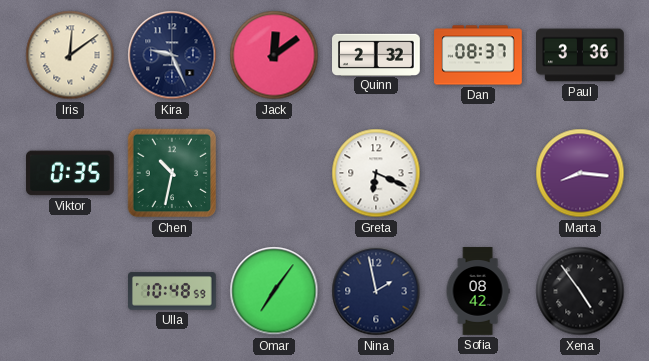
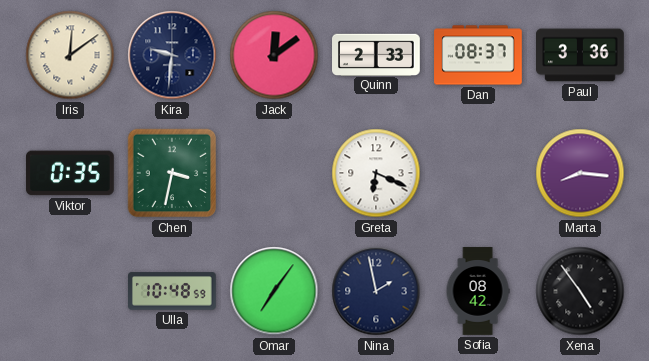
Kira: 9:26 -> 9:31
Quinn: 2:32 -> 2:33
Chen: 10:32 -> 3:32
